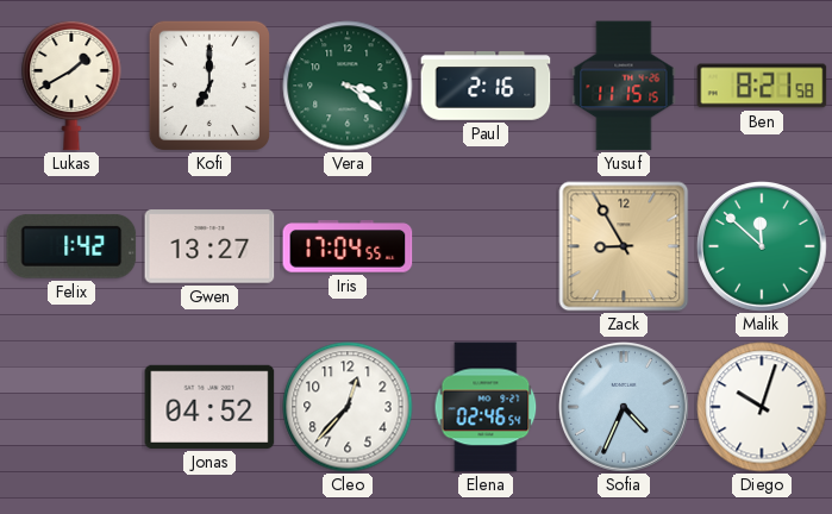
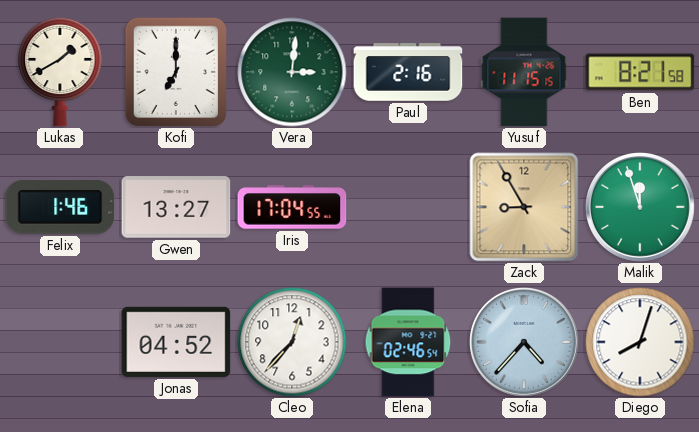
Vera: 3:21 -> 3:01
Felix: 1:42 -> 1:46
Malik: 11:52 -> 11:57
Sofia: 4:34 -> 4:37
Diego: 10:03 -> 8:03
